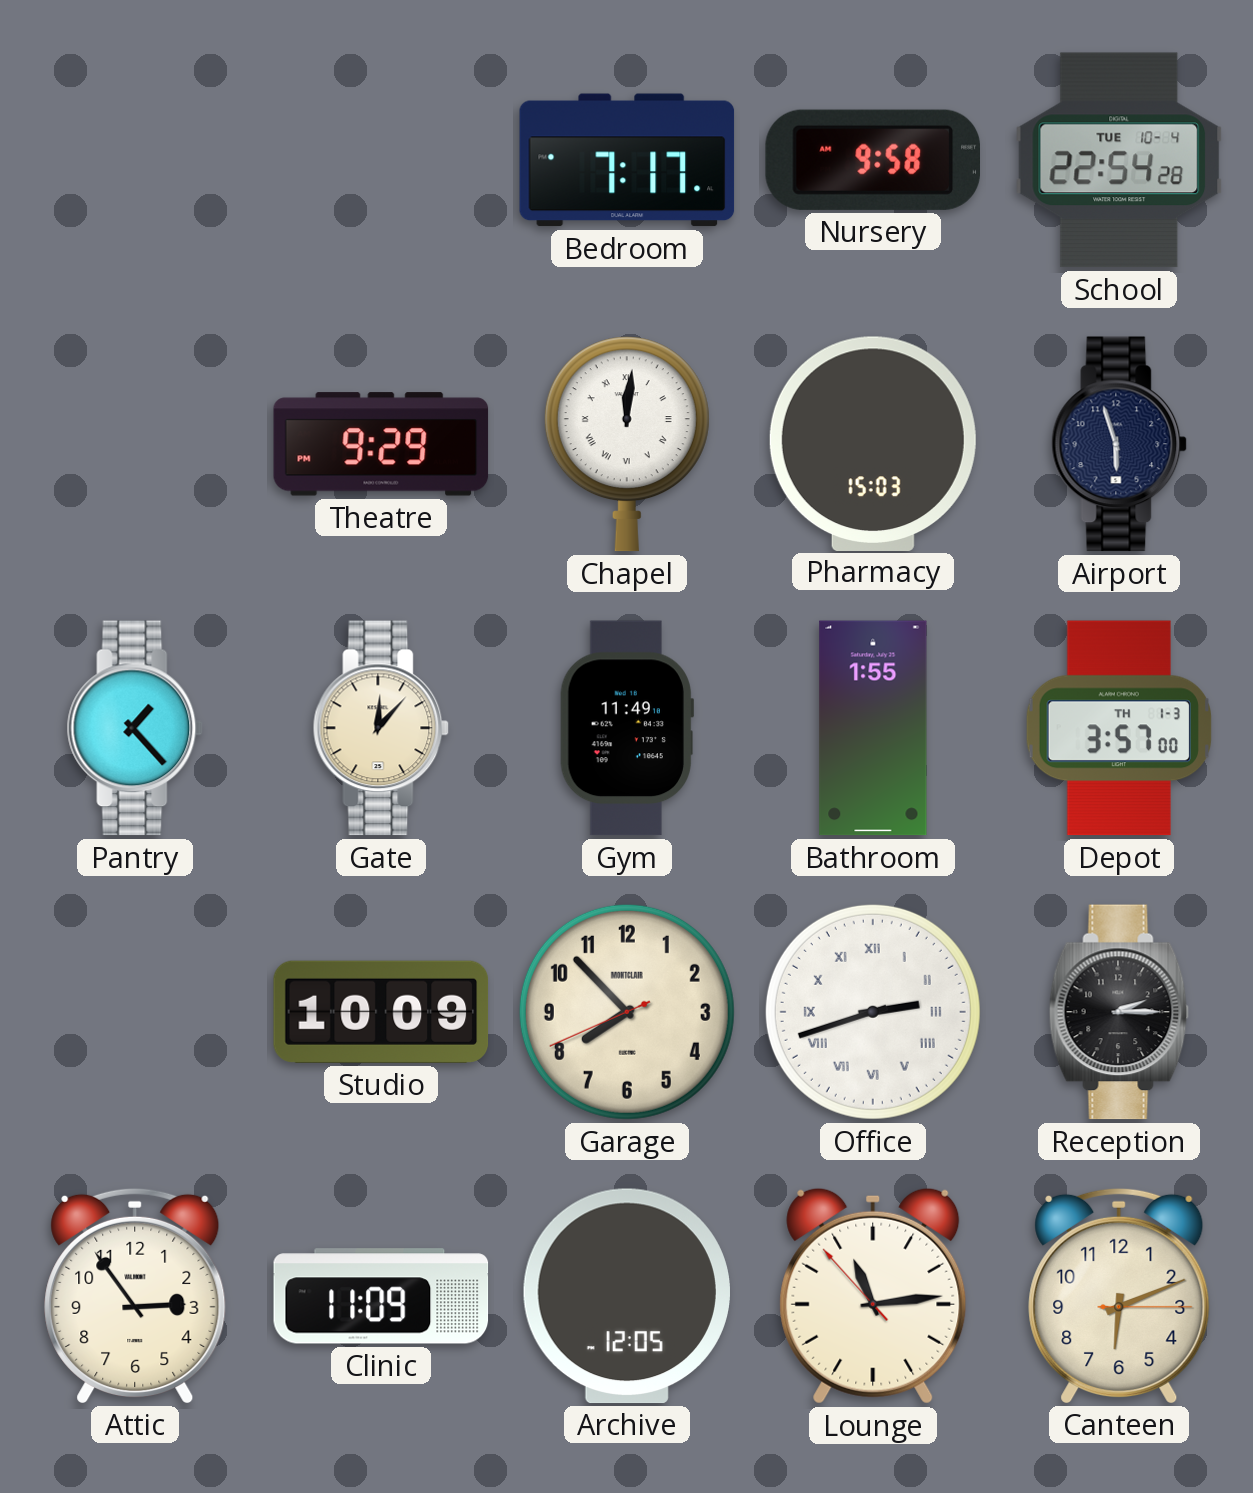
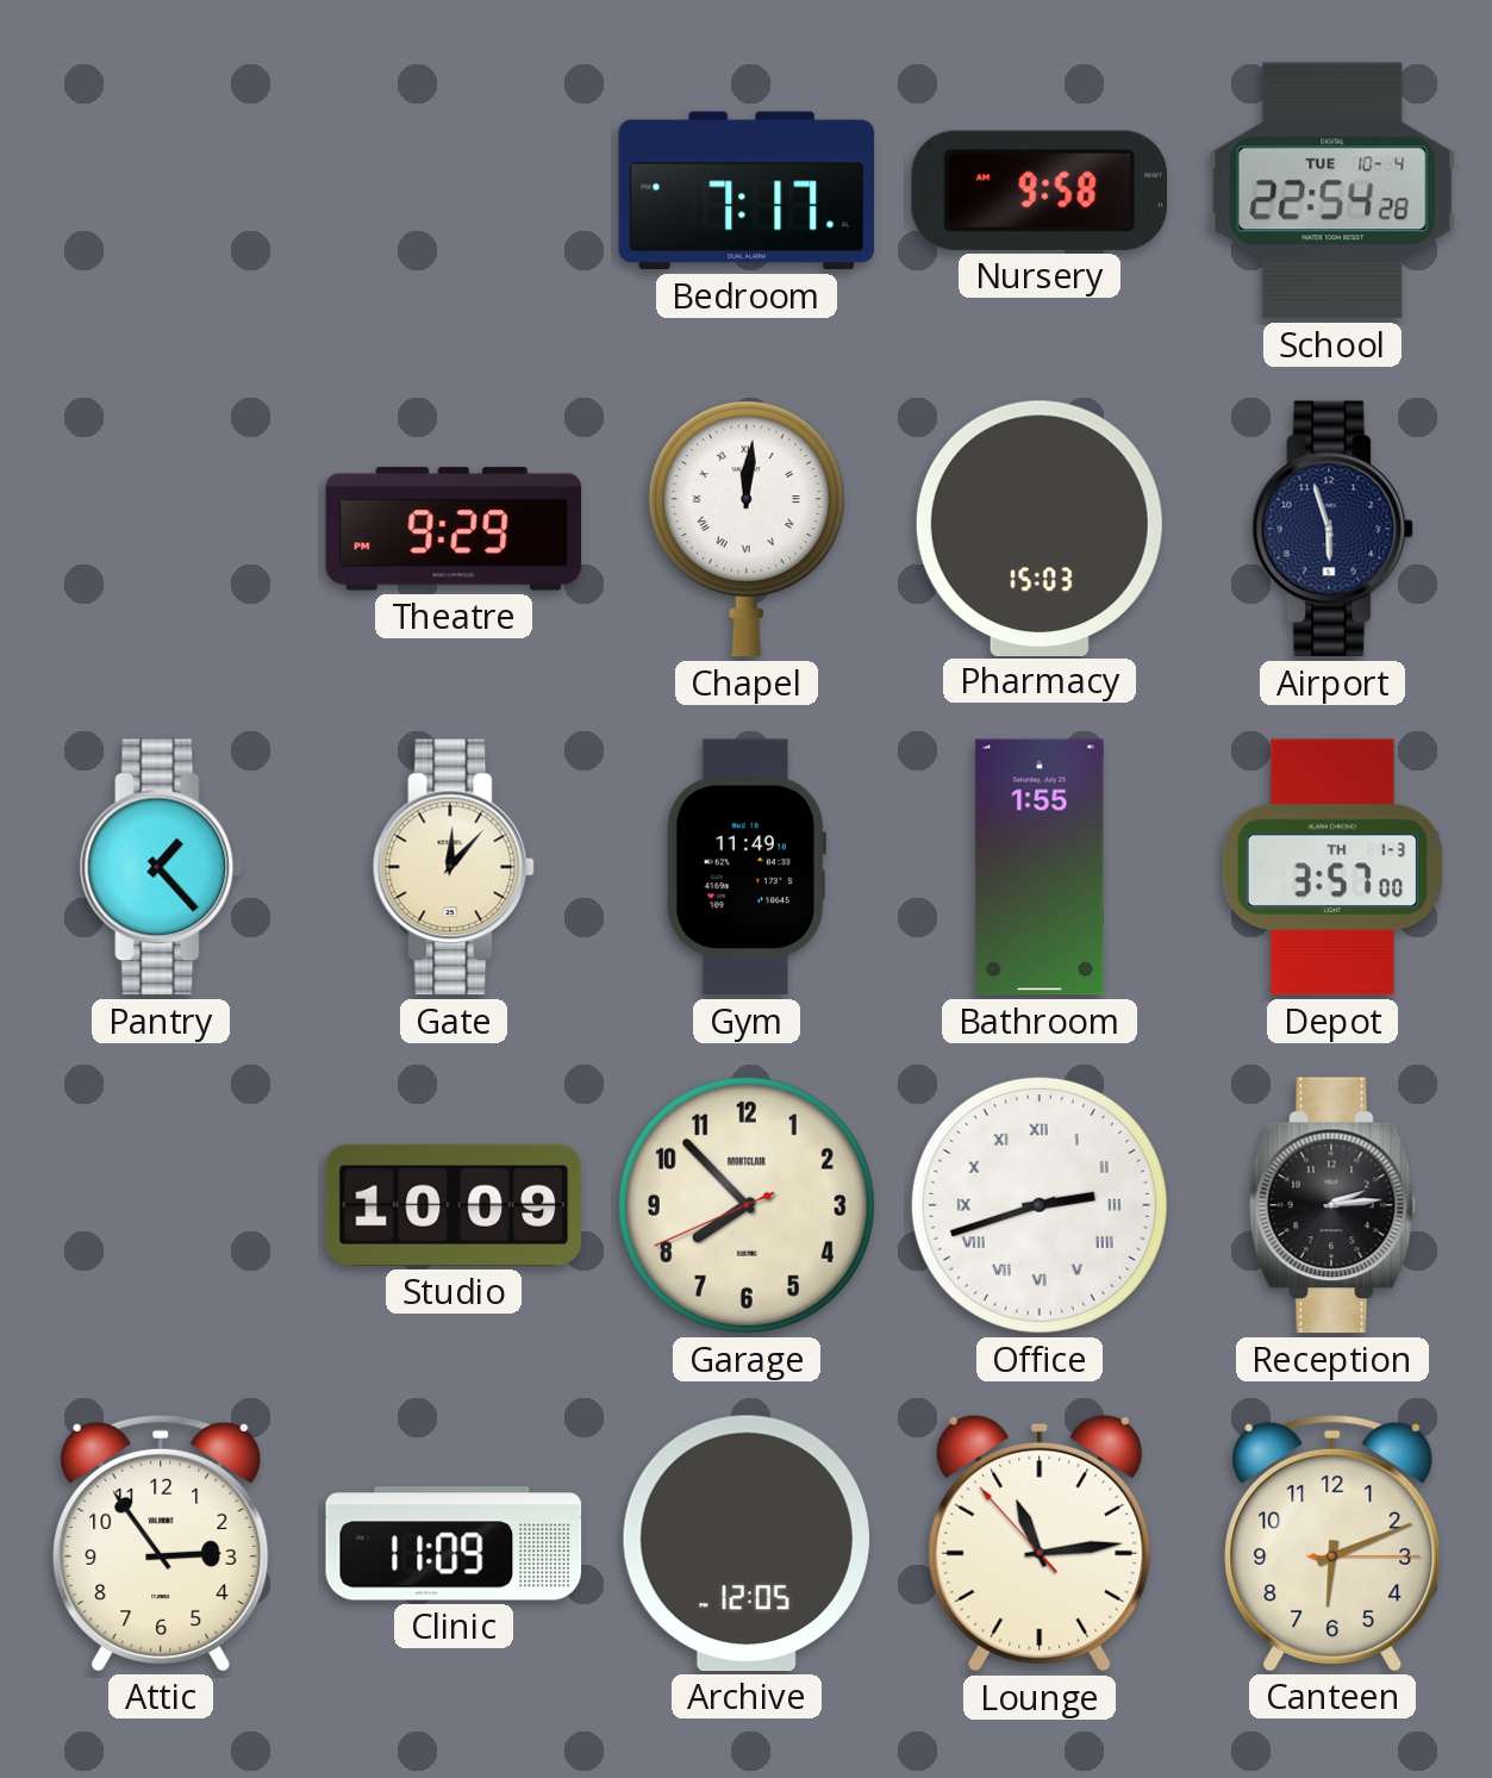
Reception: 2:15 -> 2:14
